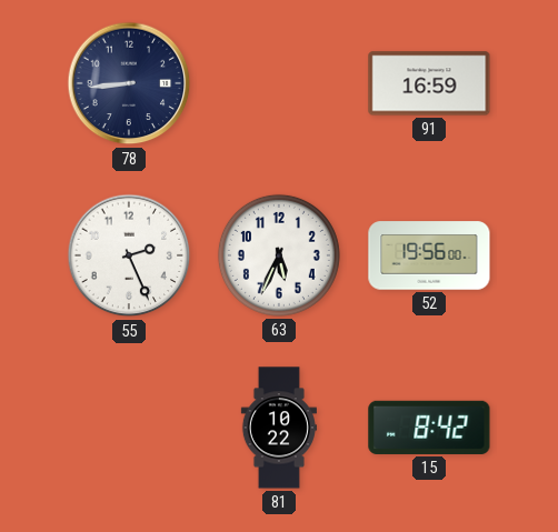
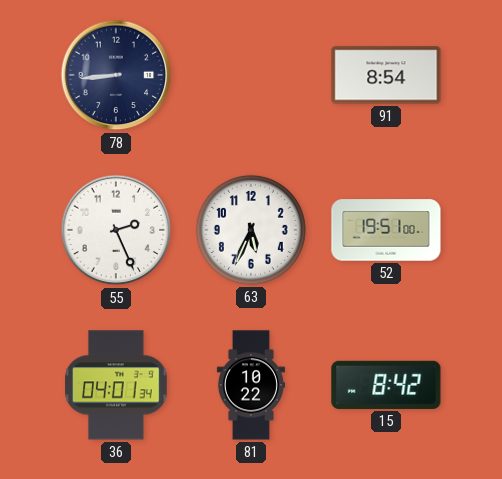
91: 16:59 -> 8:54
52: 19:56 -> 19:51
36: none -> 04:01
